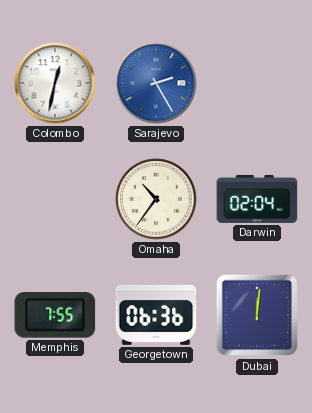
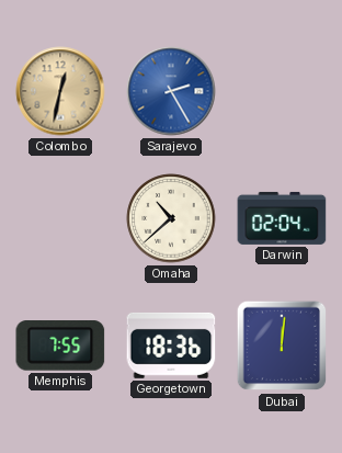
Colombo dial: white -> champagne
Omaha: 10:36 -> 10:38
Georgetown: 06:36 -> 18:36
